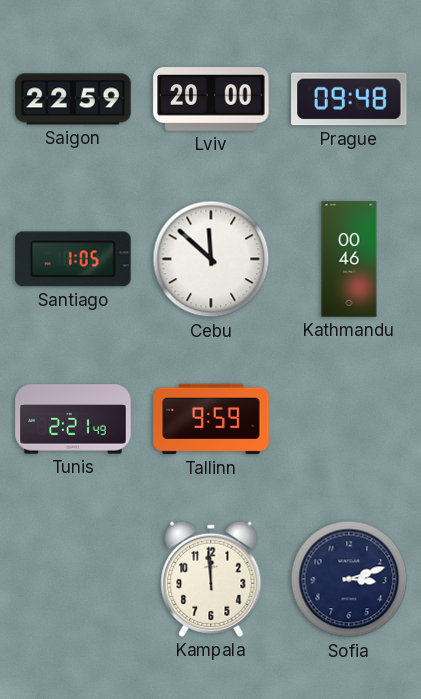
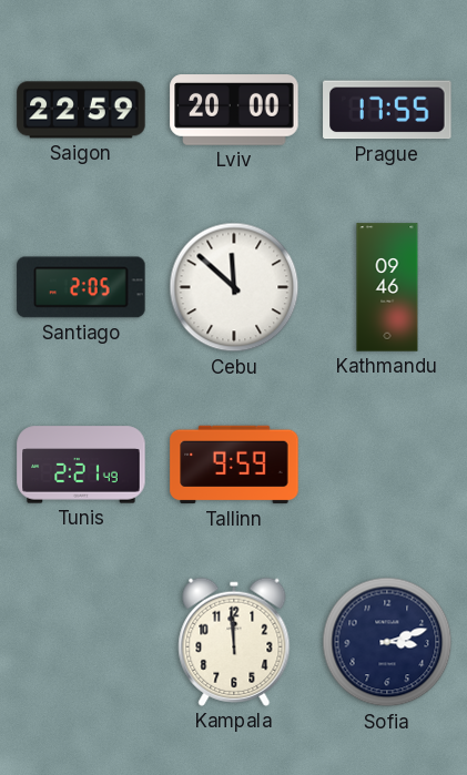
Prague: 09:48 -> 17:55
Santiago: 1:05 -> 2:05
Kathmandu: 00:46 -> 09:46
